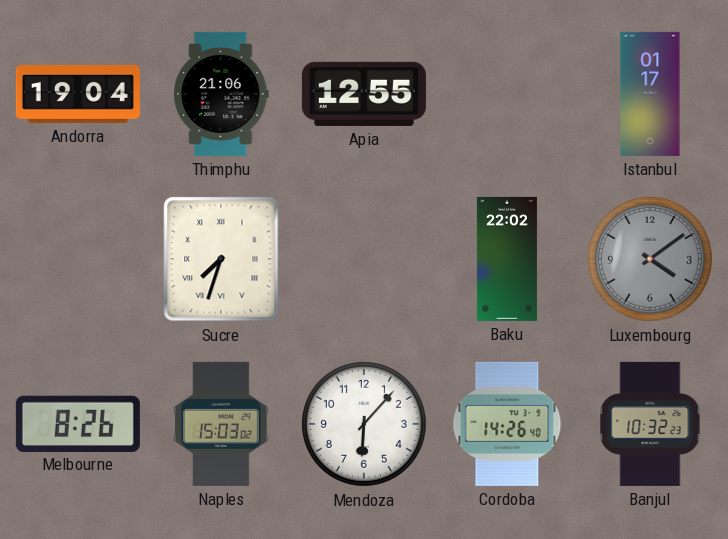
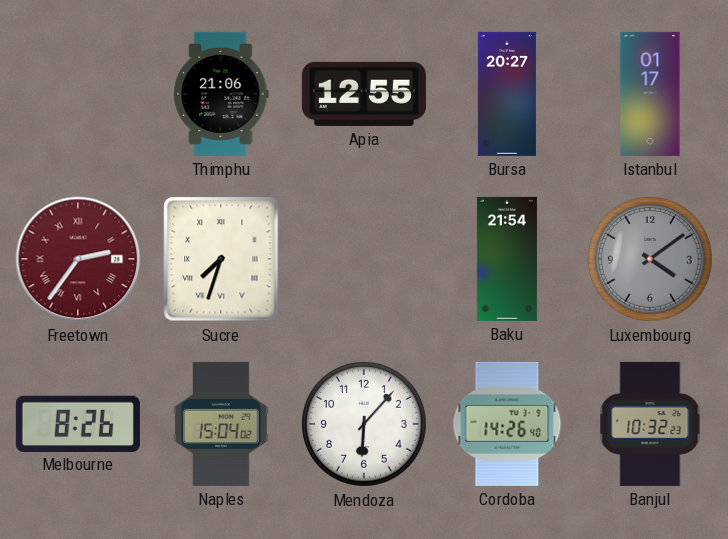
Andorra: 19:04 -> none
Bursa: none -> 20:27
Freetown: none -> 2:36
Baku: 22:02 -> 21:54
Naples: 15:03 -> 15:04
